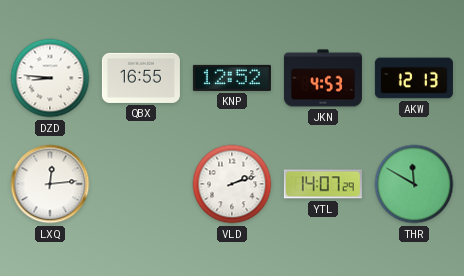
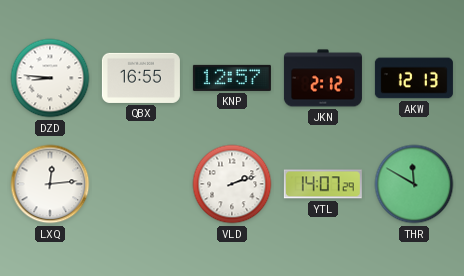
KNP: 12:52 -> 12:57
JKN: 4:53 -> 2:12
